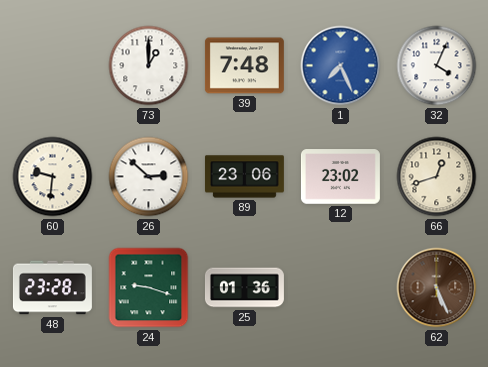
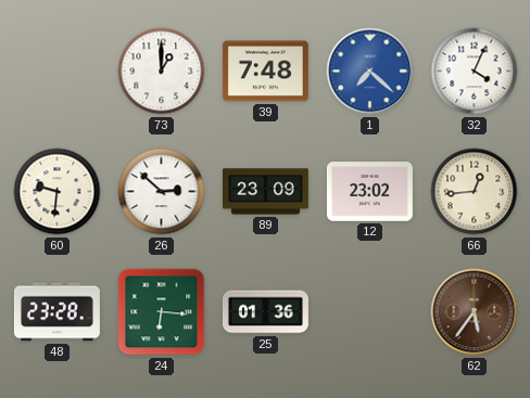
1: 7:26 -> 7:22
89: 23:06 -> 23:09
66: 12:42 -> 12:44
24: 9:18 -> 6:16
62: 5:26 -> 5:36
